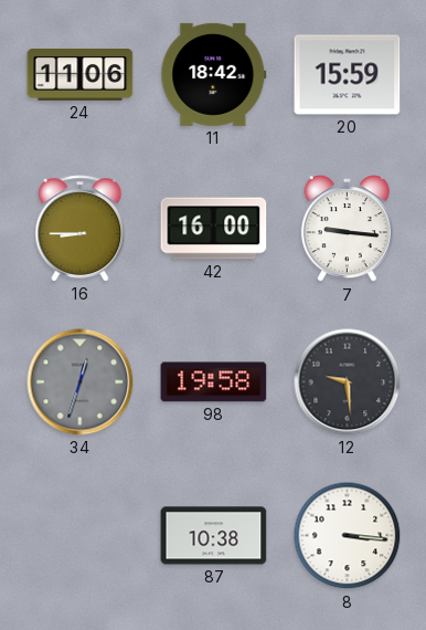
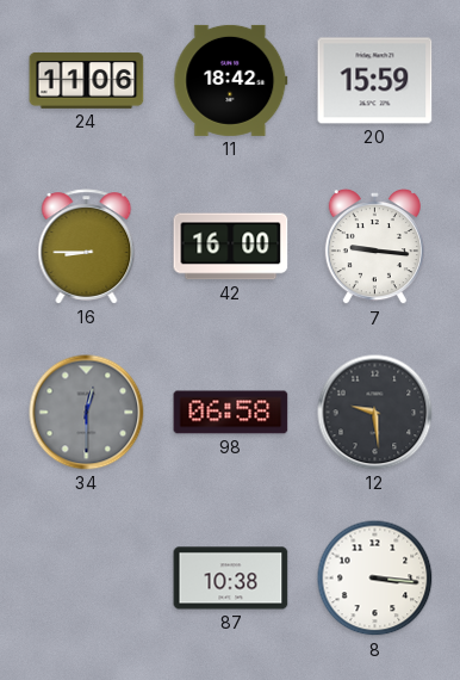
34: 12:33 -> 12:30
98: 19:58 -> 06:58
